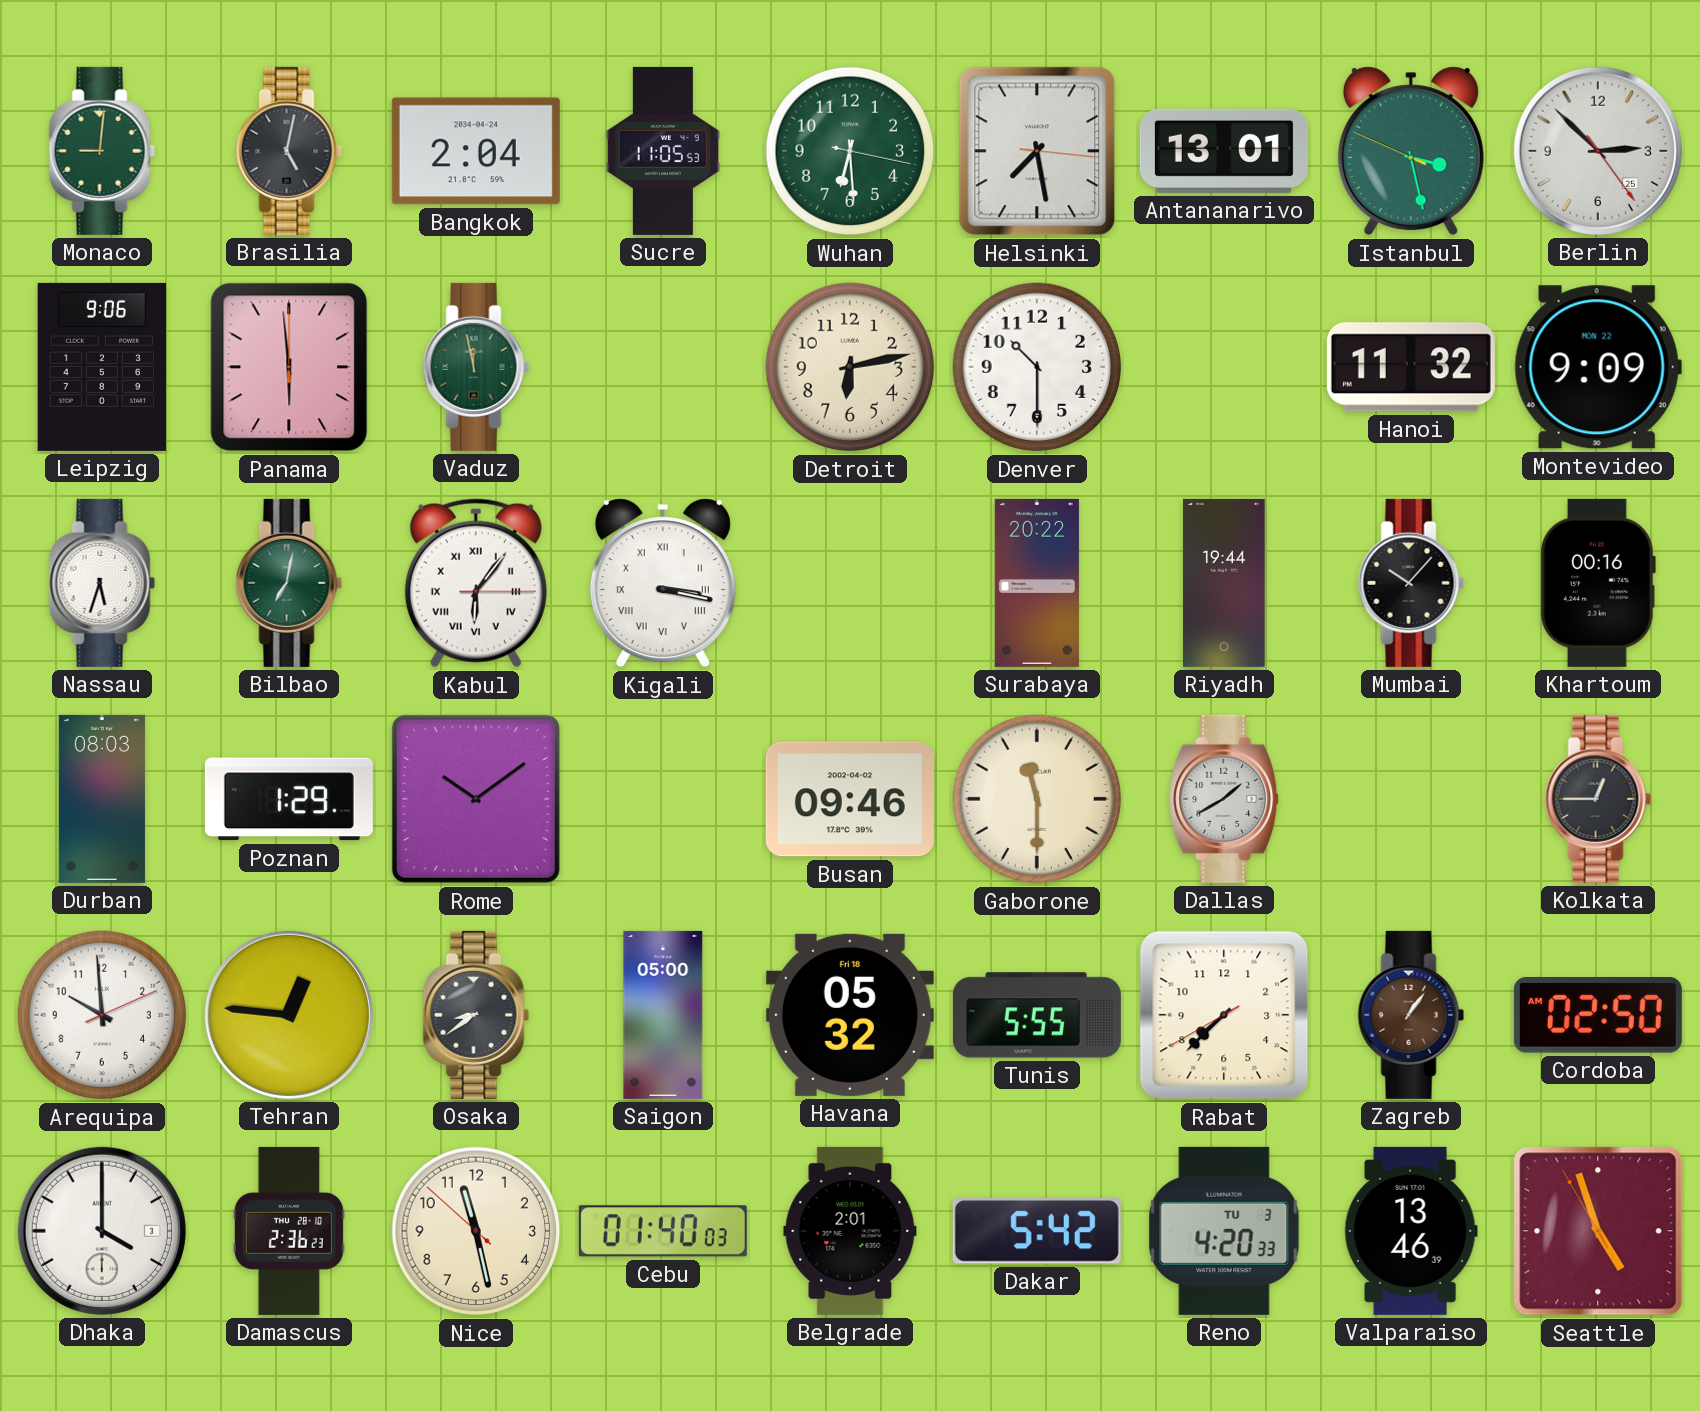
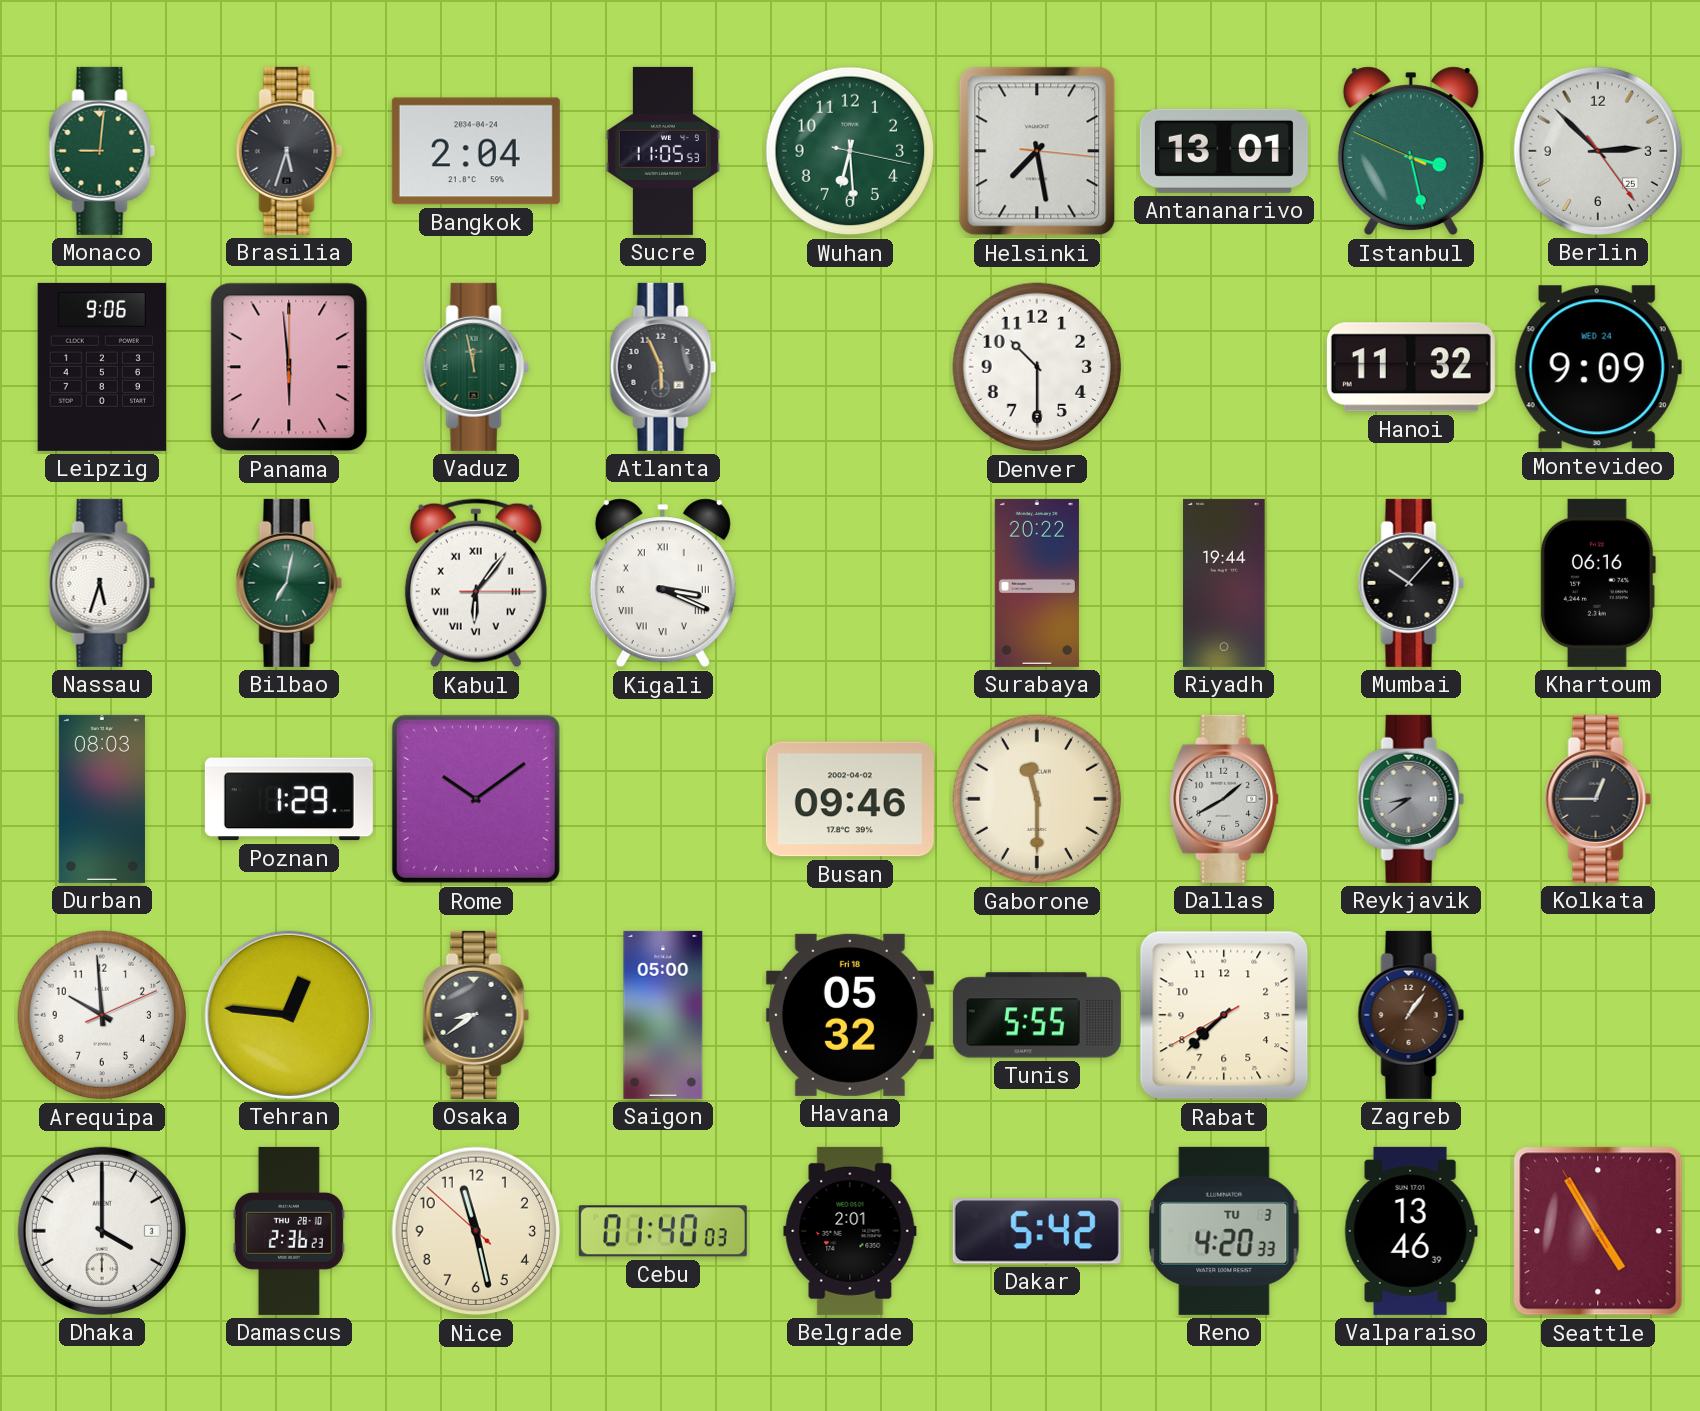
Brasilia: 5:02 -> 5:33
Atlanta: none -> 5:56
Detroit: 6:13 -> none
Montevideo date: MON 22 -> WED 24
Kigali: 3:17 -> 3:19
Khartoum: 00:16 -> 06:16
Reykjavik: none -> 8:39
Cordoba: 02:50 -> none
Seattle: 4:56 -> 4:54
